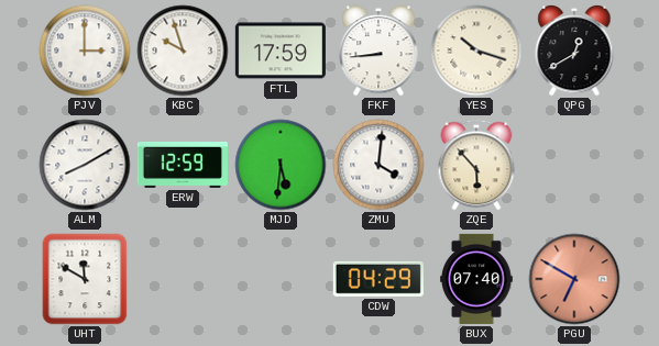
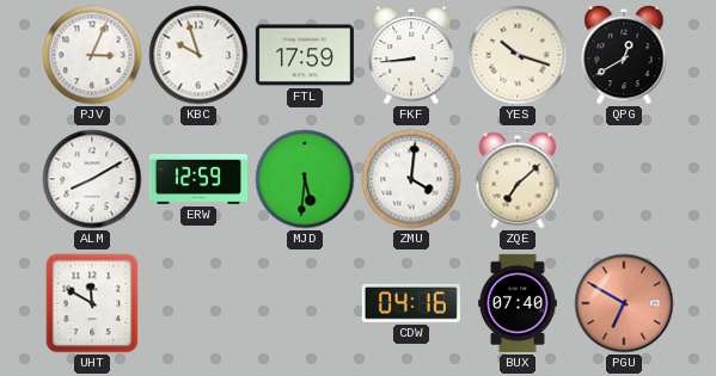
PJV: 3:00 -> 3:04
ZQE: 5:53 -> 7:08
CDW: 04:29 -> 04:16
